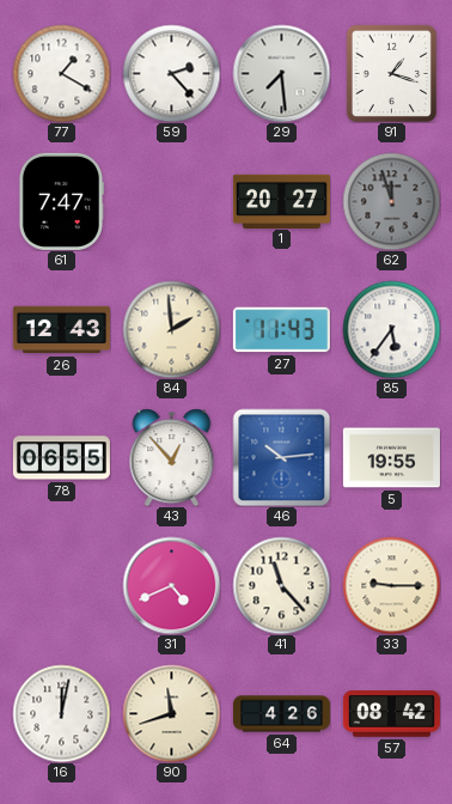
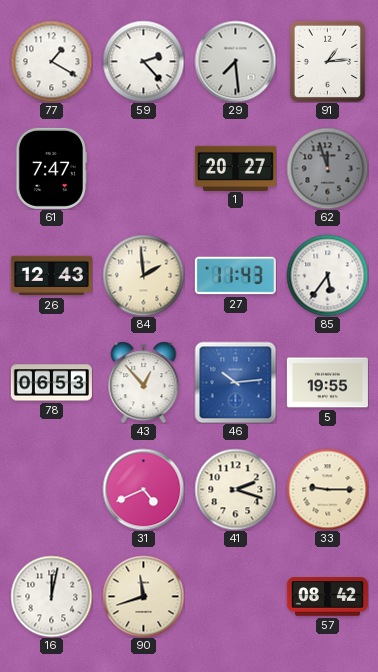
91: 1:18 -> 1:14
78: 06:55 -> 06:53
41: 11:23 -> 2:18
64: 4:26 -> none
